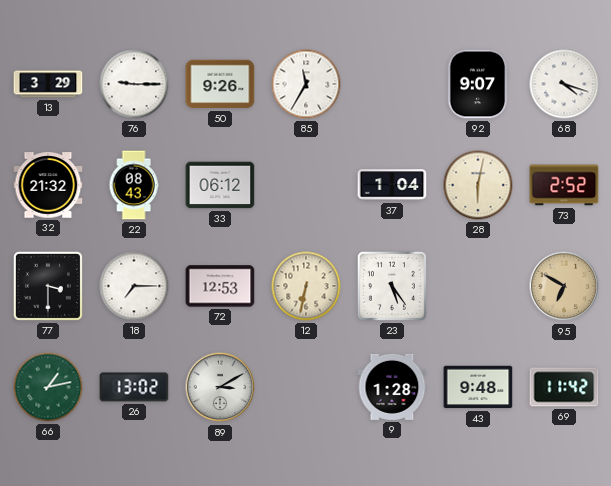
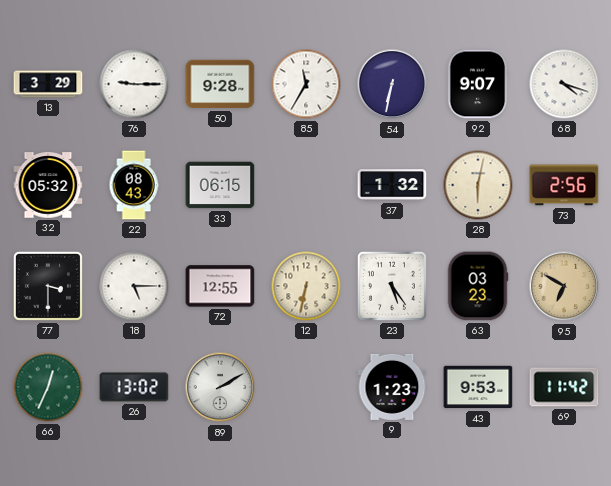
50: 9:26 -> 9:28
54: none -> 6:32
32: 21:32 -> 05:32
33: 06:12 -> 06:15
37: 1:04 -> 1:32
73: 2:52 -> 2:56
18: 7:15 -> 5:15
72: 12:53 -> 12:55
63: none -> 03:23
66: 1:13 -> 12:34
89: 3:10 -> 2:10
9: 1:28 -> 1:23
43: 9:48 -> 9:53
